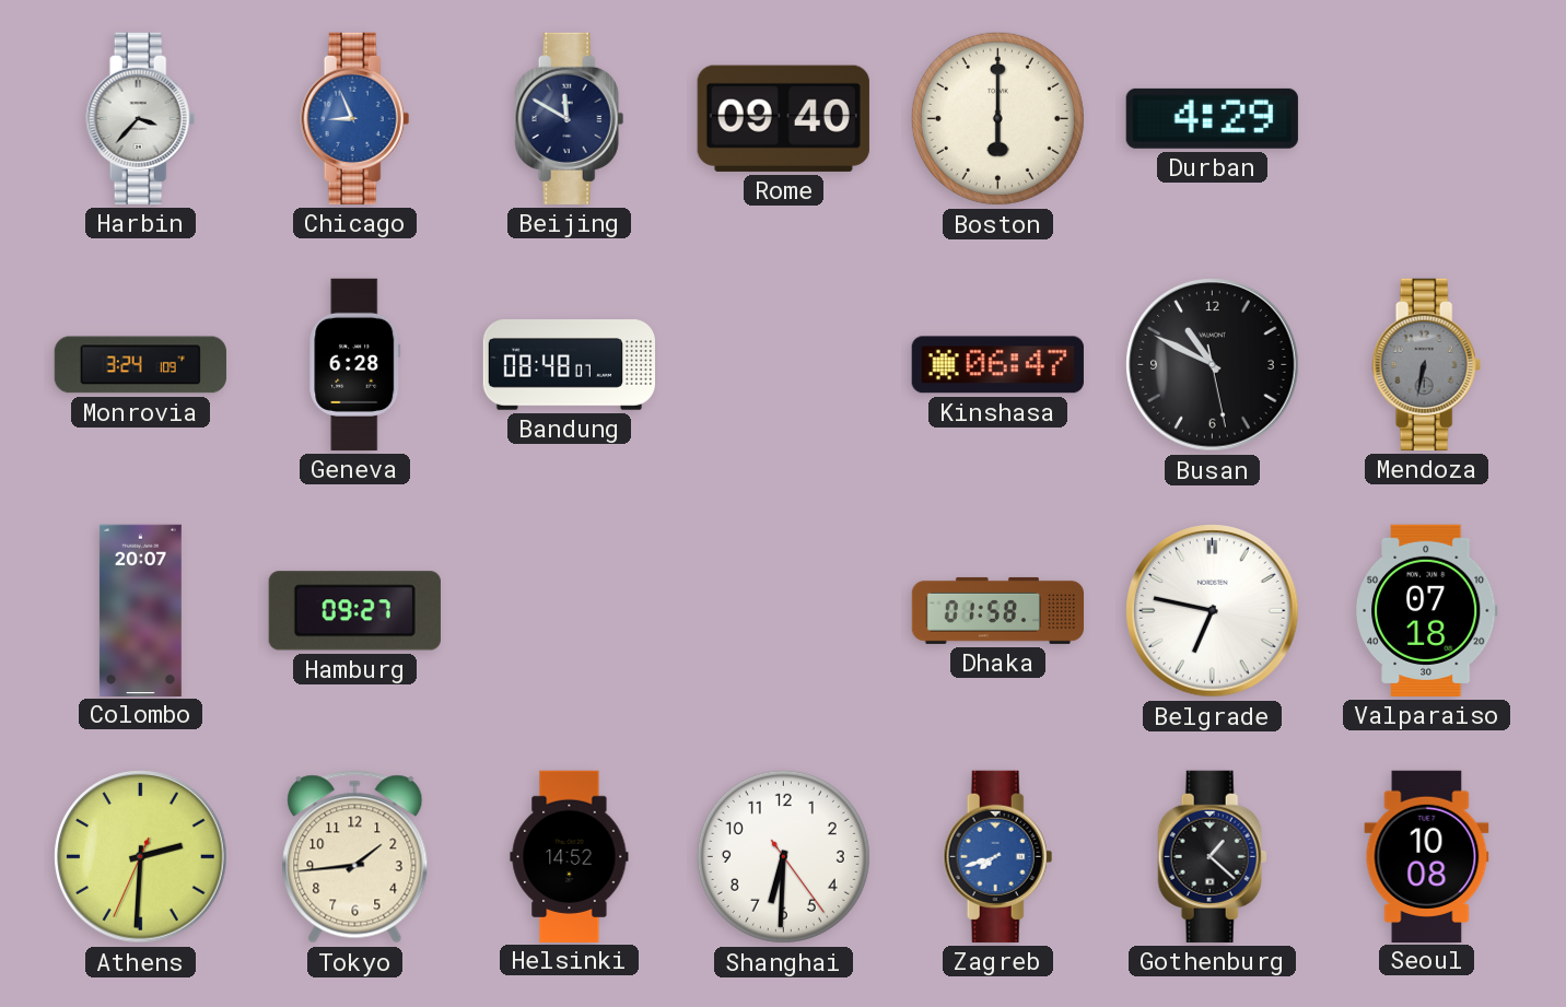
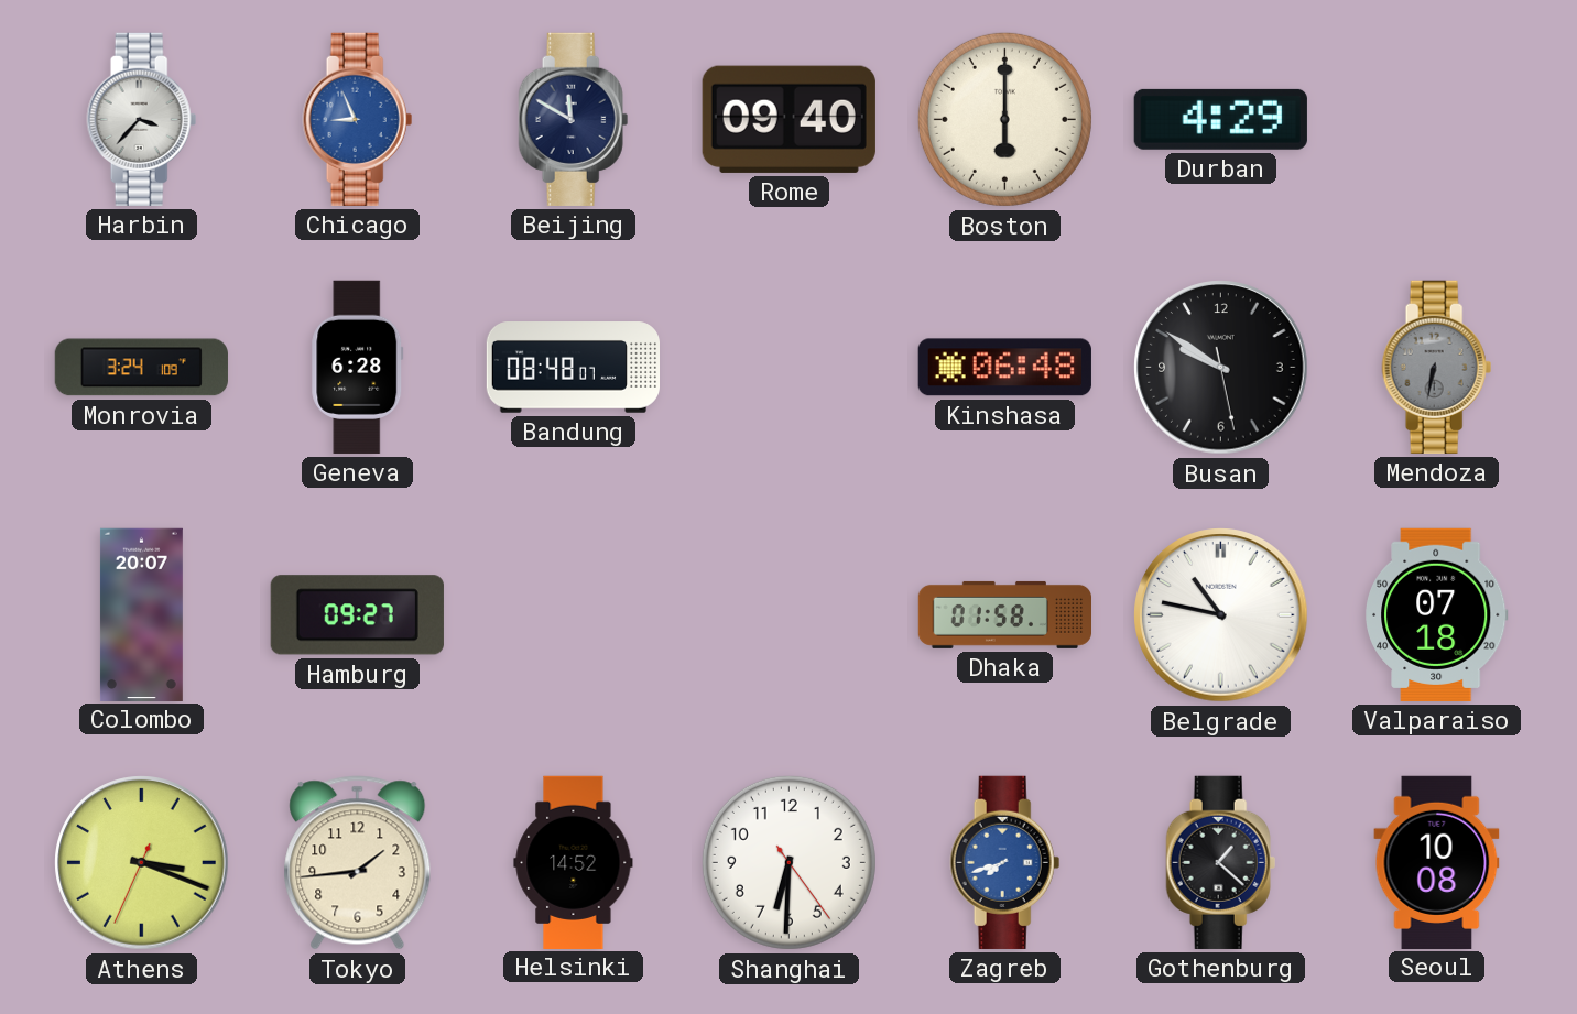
Kinshasa: 06:47 -> 06:48
Busan: 10:49 -> 9:50
Belgrade: 6:47 -> 10:47
Athens: 2:30 -> 3:18
